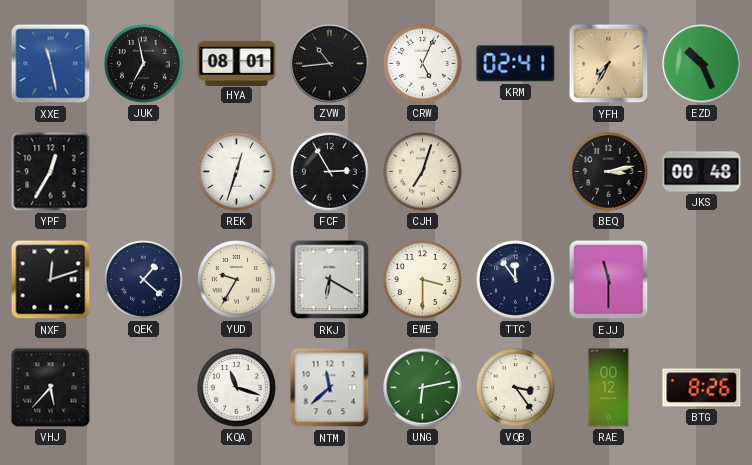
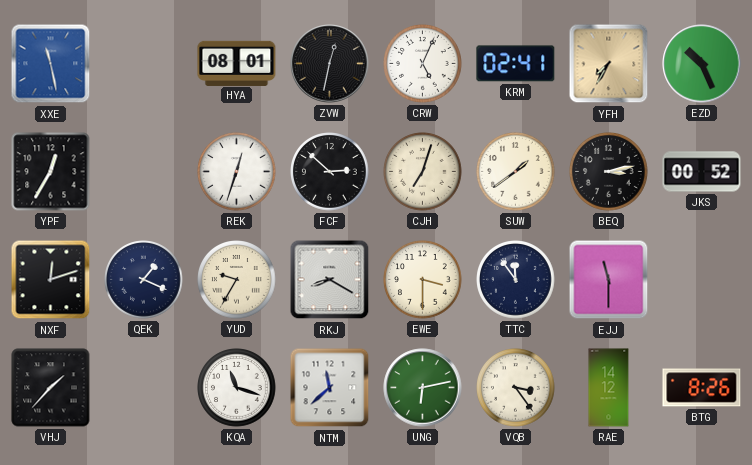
JUK: 6:58 -> none
ZVW: 10:44 -> 12:32
FCF: 2:55 -> 2:52
SUW: none -> 1:39
JKS: 00:48 -> 00:52
QEK: 1:22 -> 1:19
RKJ: 6:20 -> 8:20
VHJ: 5:37 -> 1:37
RAE: 00:12 -> 14:12
